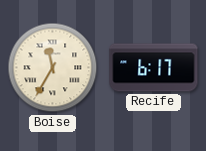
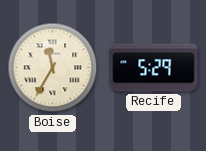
Recife: 6:17 -> 5:29
